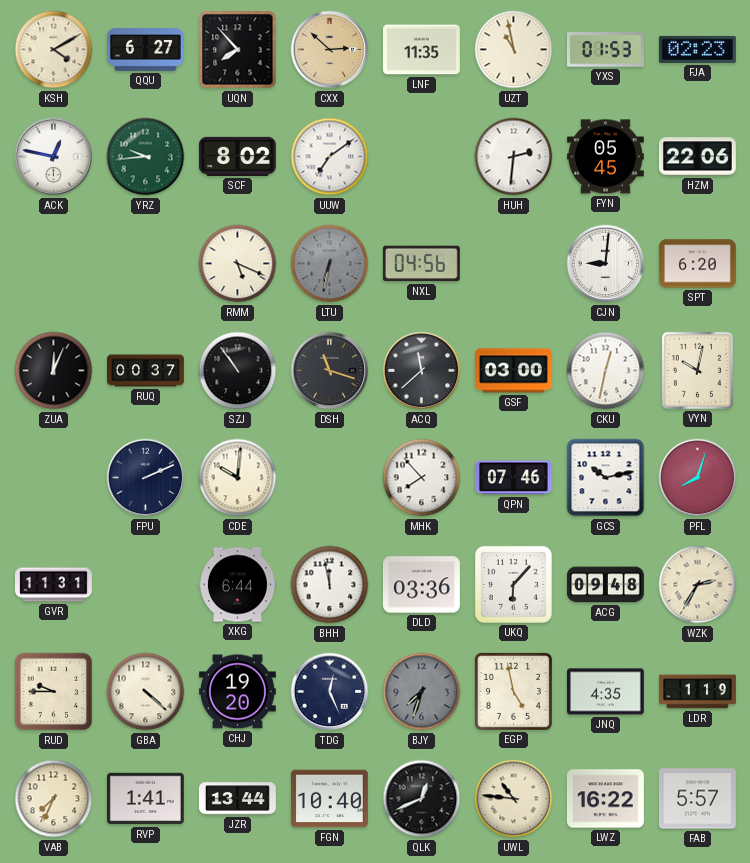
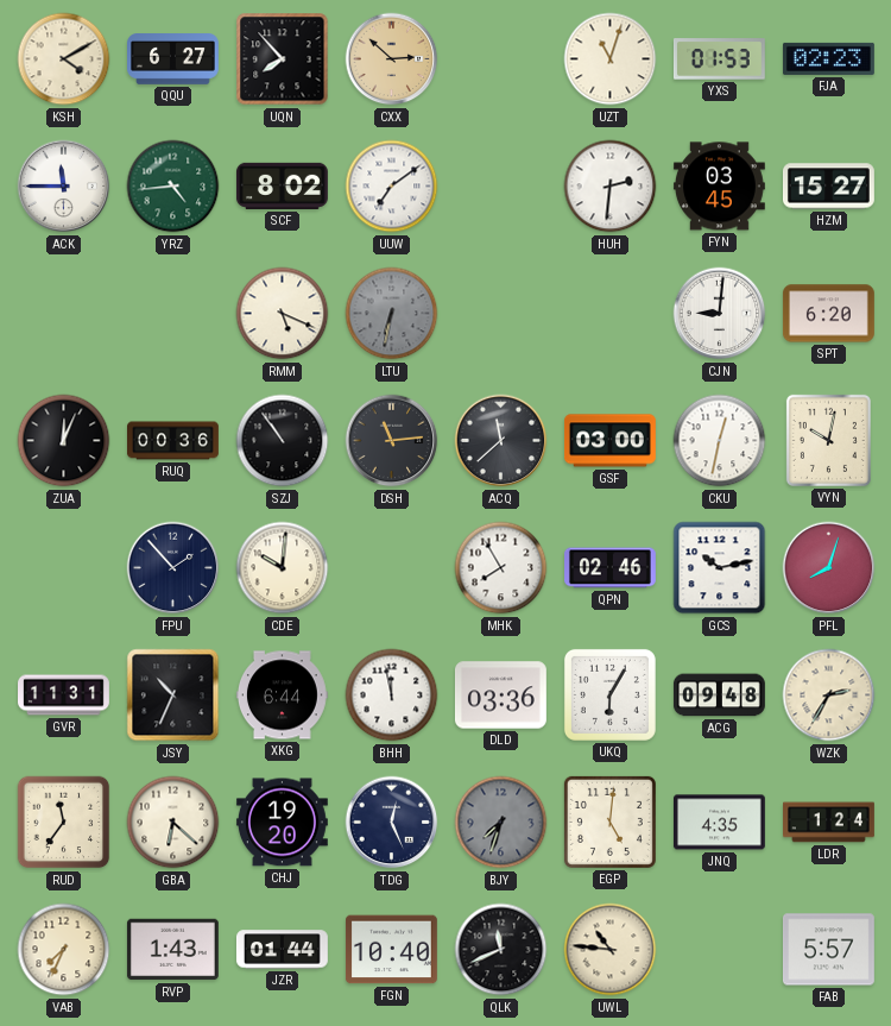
LNF: 11:35 -> none
UZT: 10:58 -> 11:03
ACK: 12:47 -> 11:45
YRZ: 9:44 -> 4:44
FYN: 05:45 -> 03:45
HZM: 22:06 -> 15:27
NXL: 04:56 -> none
RUQ: 00:37 -> 00:36
DSH: 11:18 -> 11:14
FPU: 2:11 -> 1:53
MHK: 7:53 -> 7:55
QPN: 07:46 -> 02:46
JSY: none -> 10:34
UKQ: 6:07 -> 6:05
RUD: 9:45 -> 11:36
GBA: 4:22 -> 6:22
EGP: 4:58 -> 5:01
LDR: 1:19 -> 1:24
RVP: 1:41 -> 1:43
JZR: 13:44 -> 01:44
QLK: 12:41 -> 11:41
LWZ: 16:22 -> none
